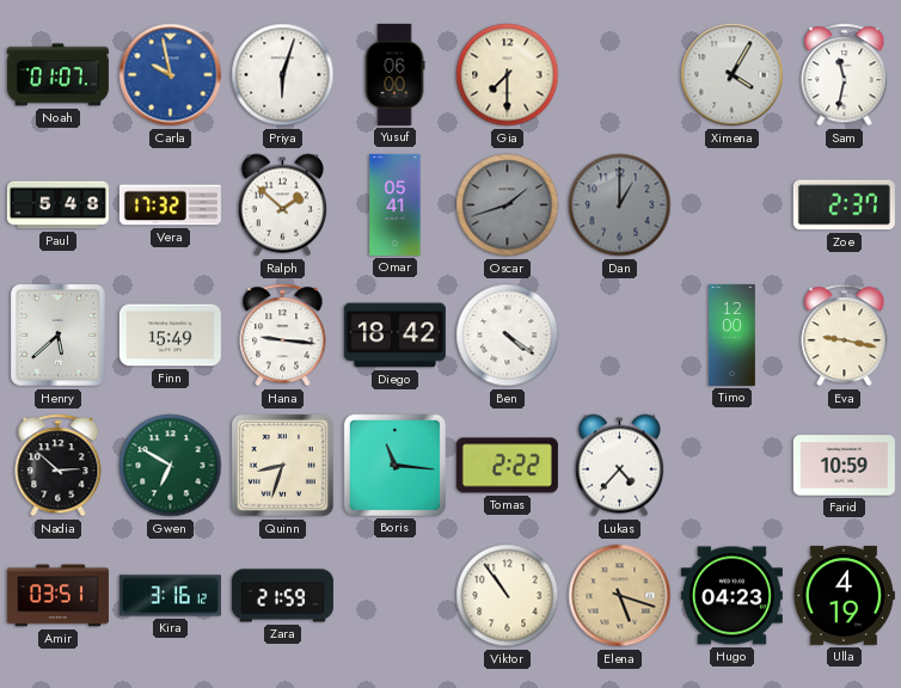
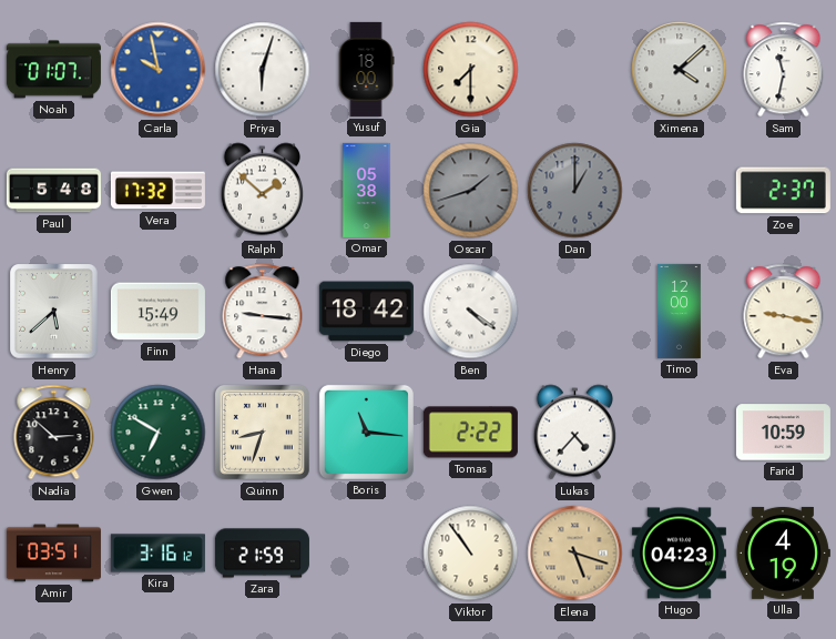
Yusuf: 06:00 -> 18:00
Ximena: 4:05 -> 4:08
Omar: 05:41 -> 05:38
